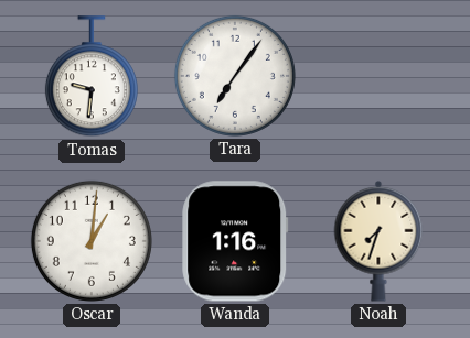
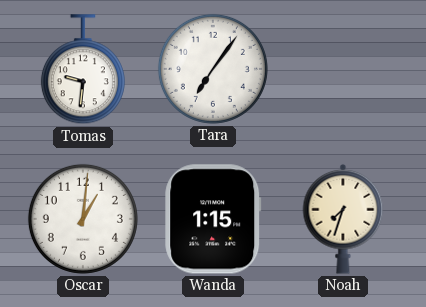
Wanda: 1:16 -> 1:15
